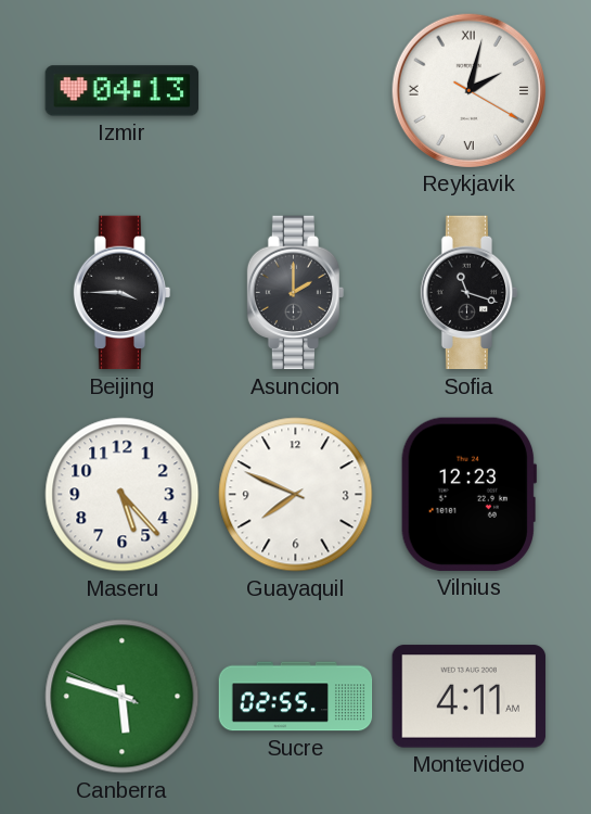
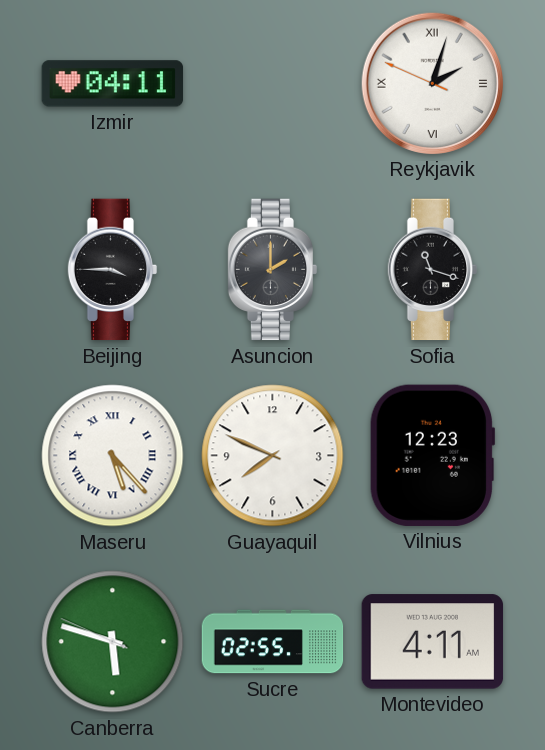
Izmir: 04:13 -> 04:11
Reykjavik: 2:02:20 -> 2:02:49
Maseru numerals: Arabic -> Roman
